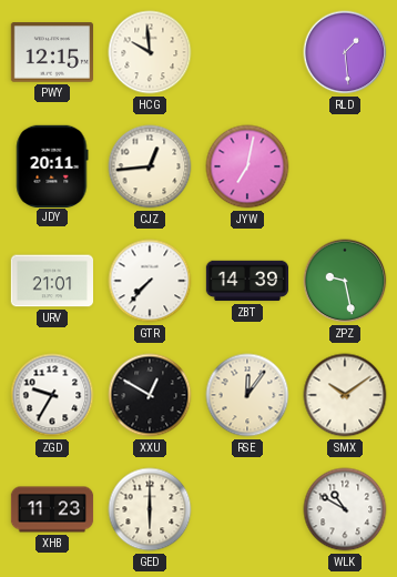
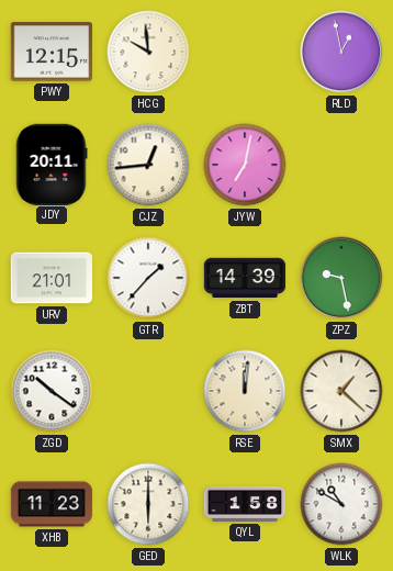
RLD: 1:29 -> 12:58
GTR: 7:37 -> 1:37
ZGD: 9:35 -> 10:21
XXU: 12:50 -> none
RSE: 12:06 -> 12:01
SMX: 10:09 -> 1:22
QYL: none -> 1:58
